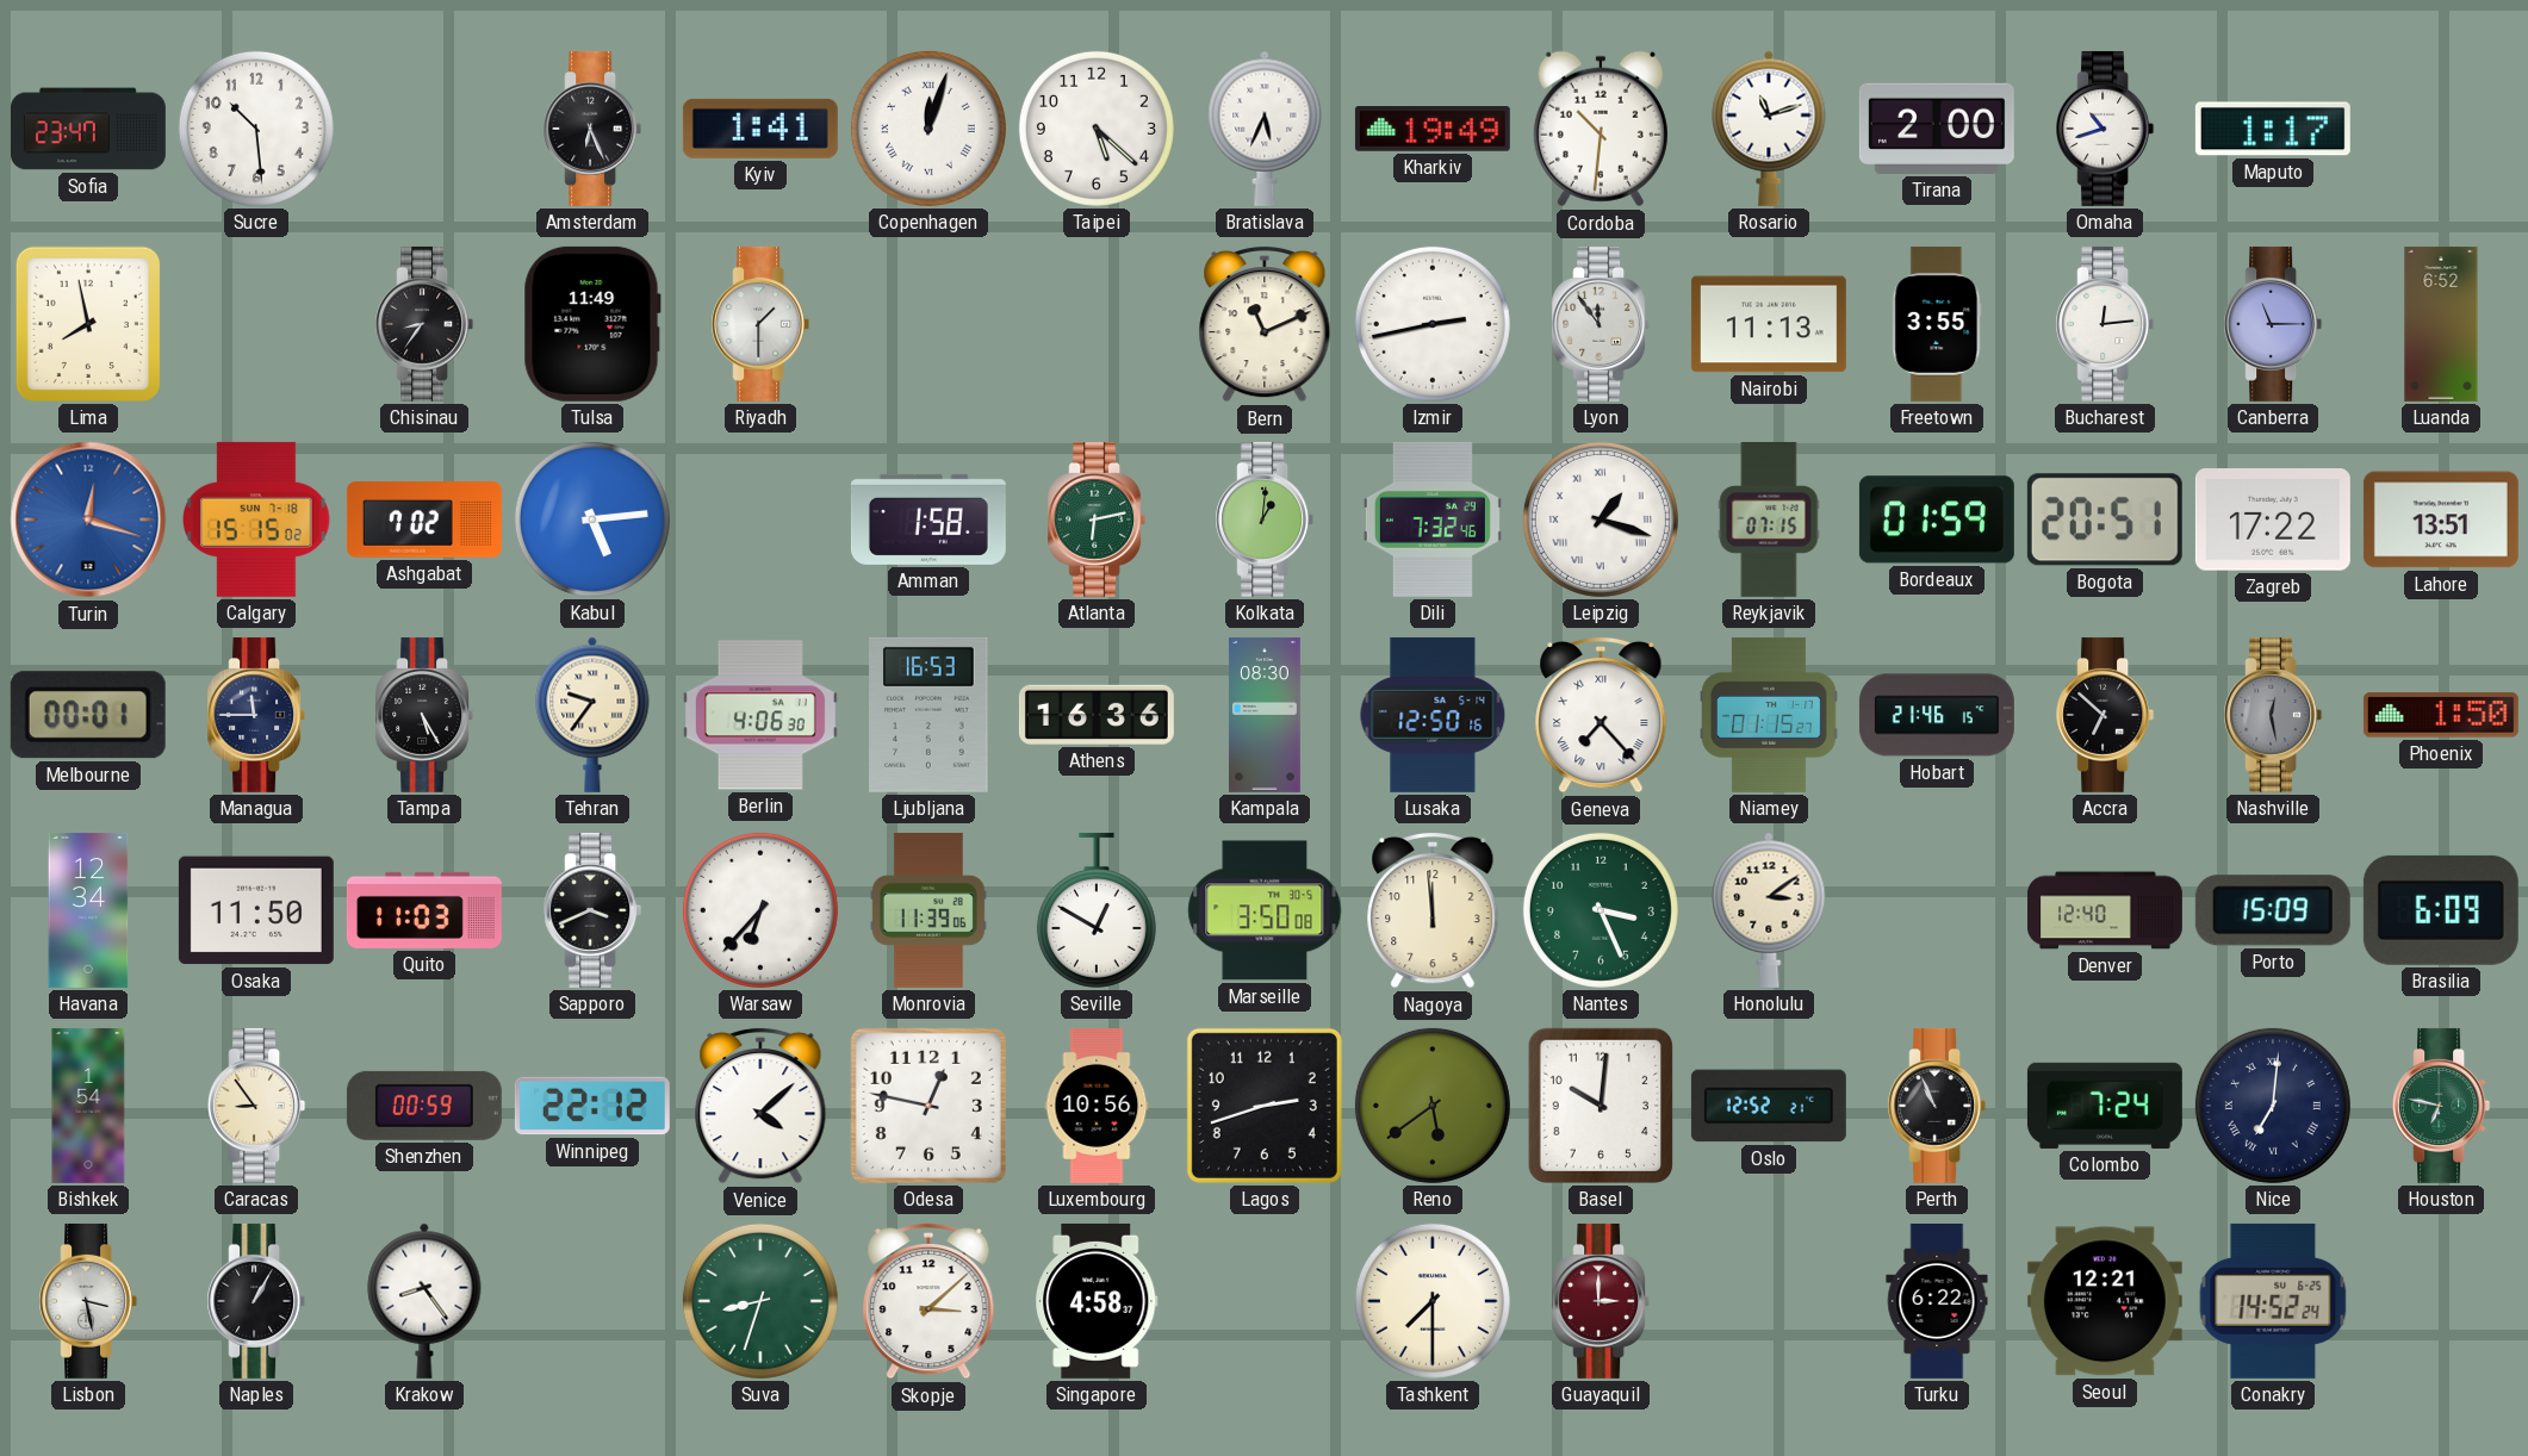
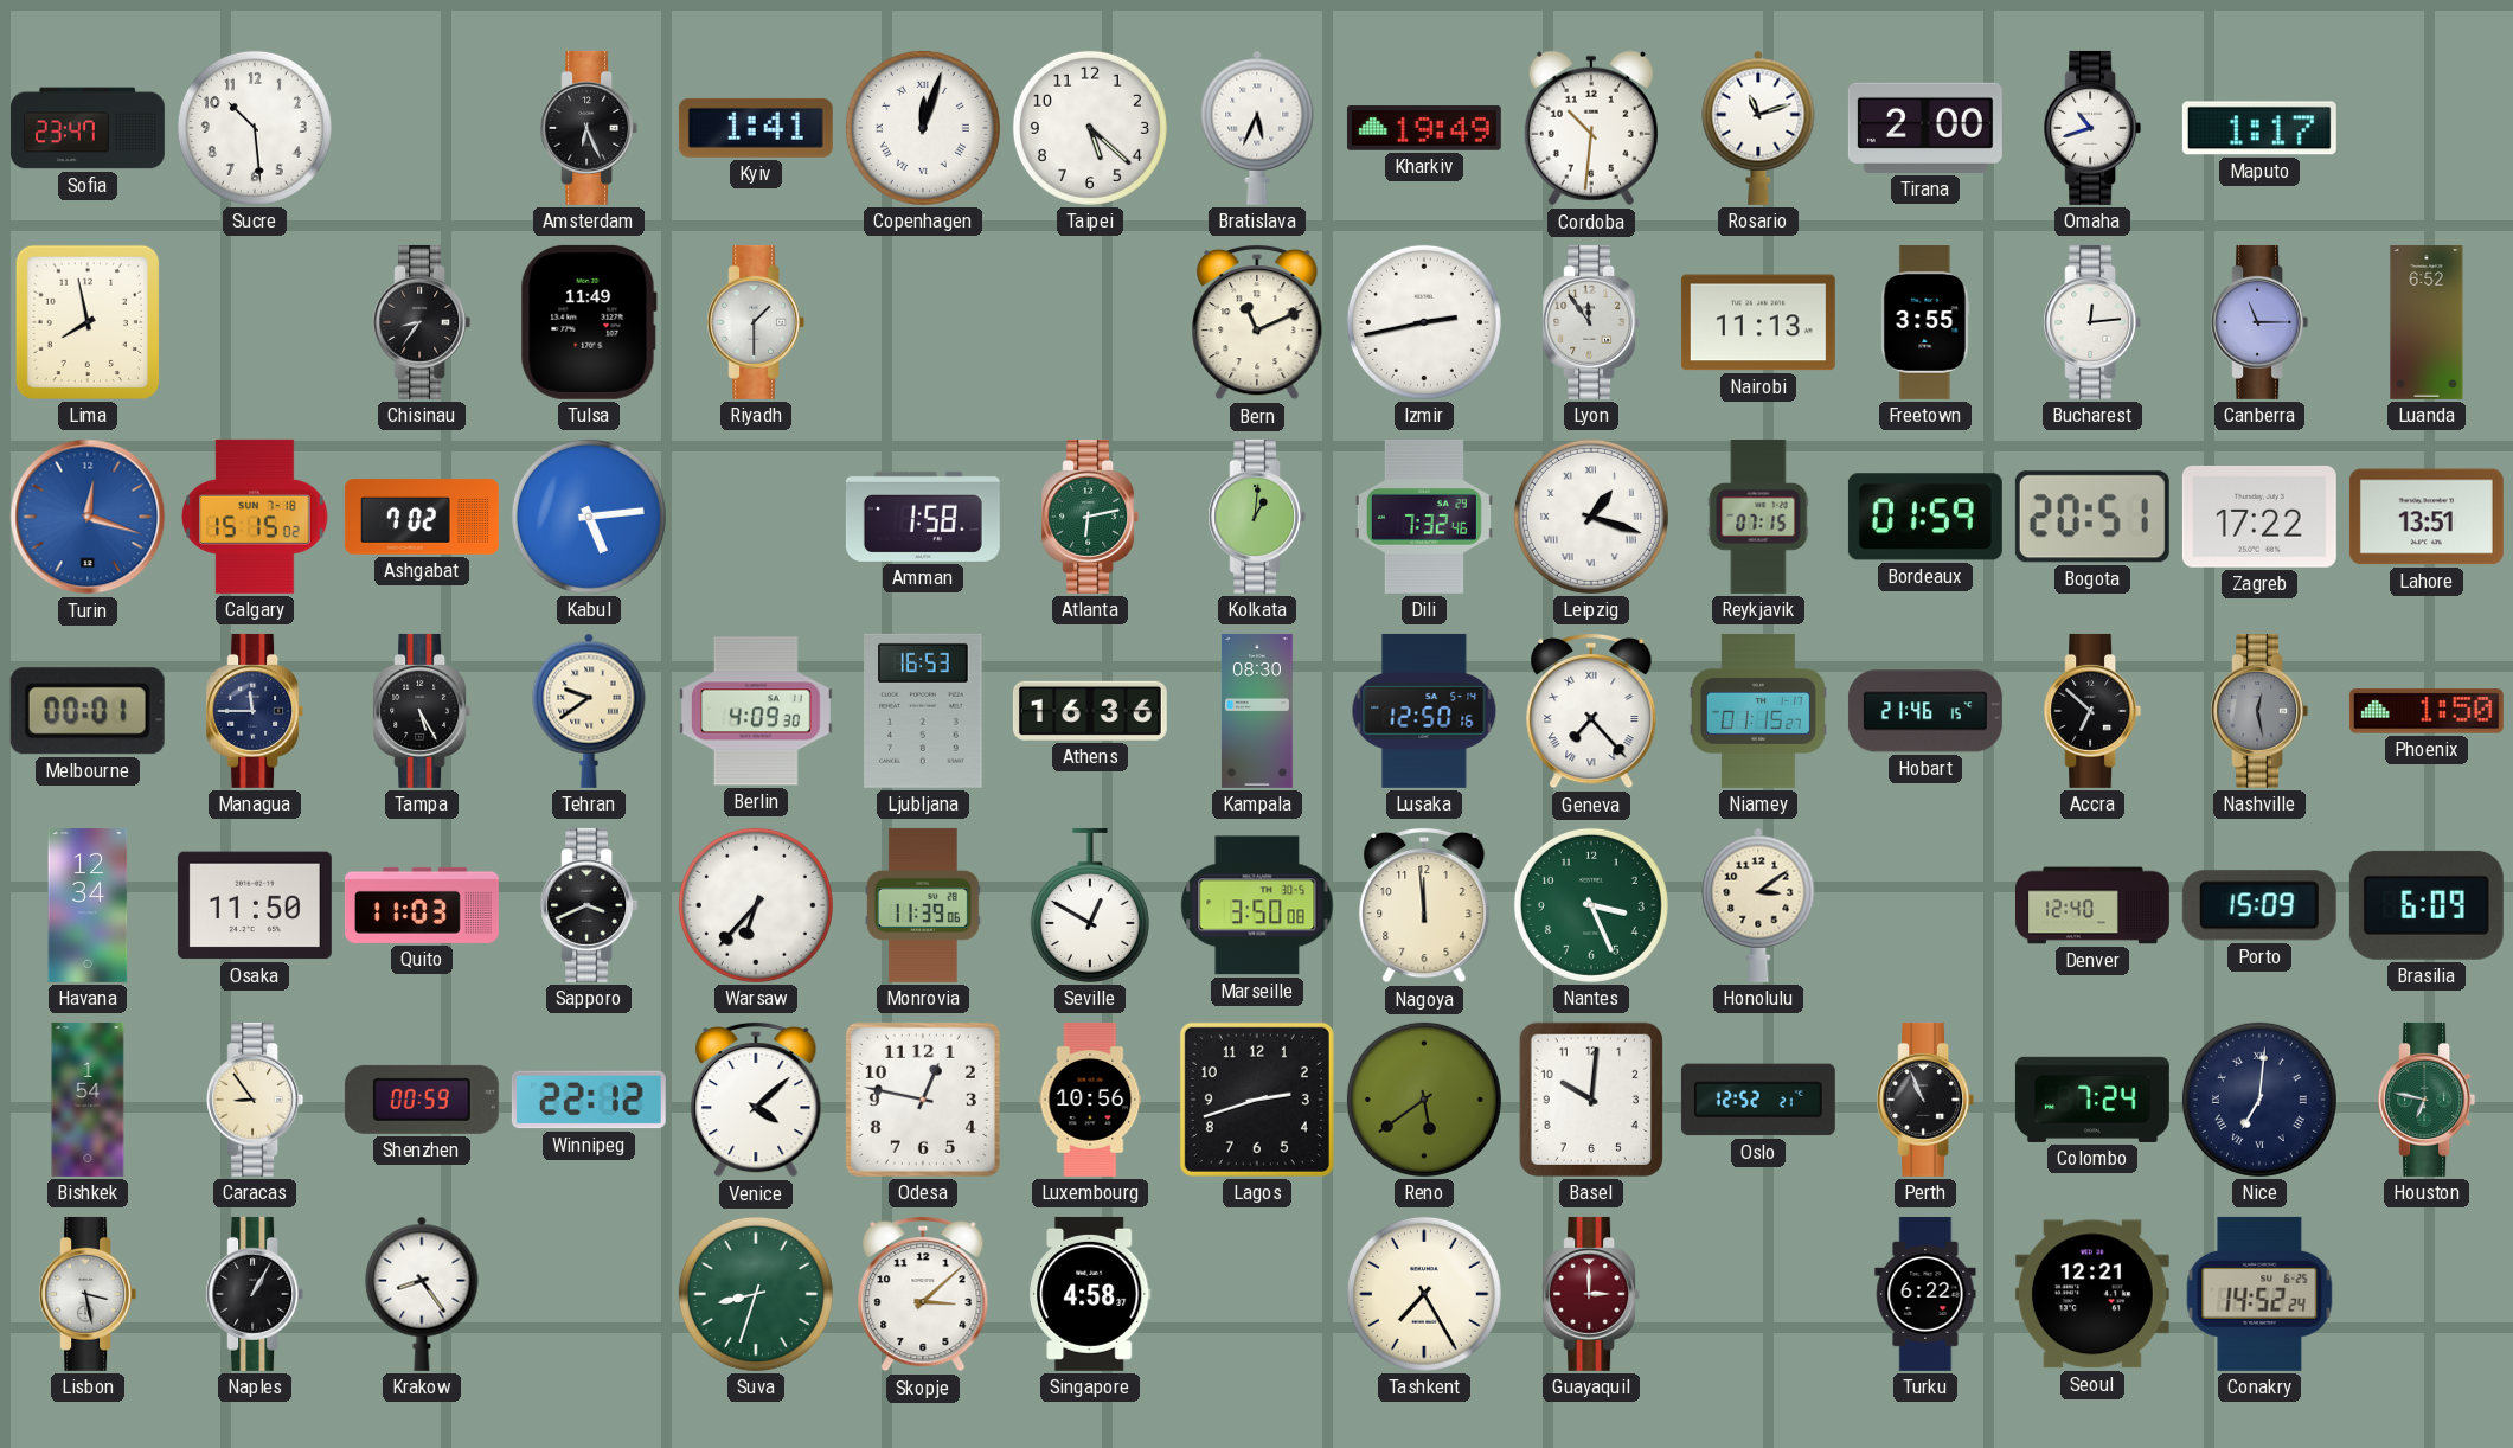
Tehran: 9:36 -> 9:39
Berlin: 4:06 -> 4:09
Tashkent: 7:30 -> 7:25
